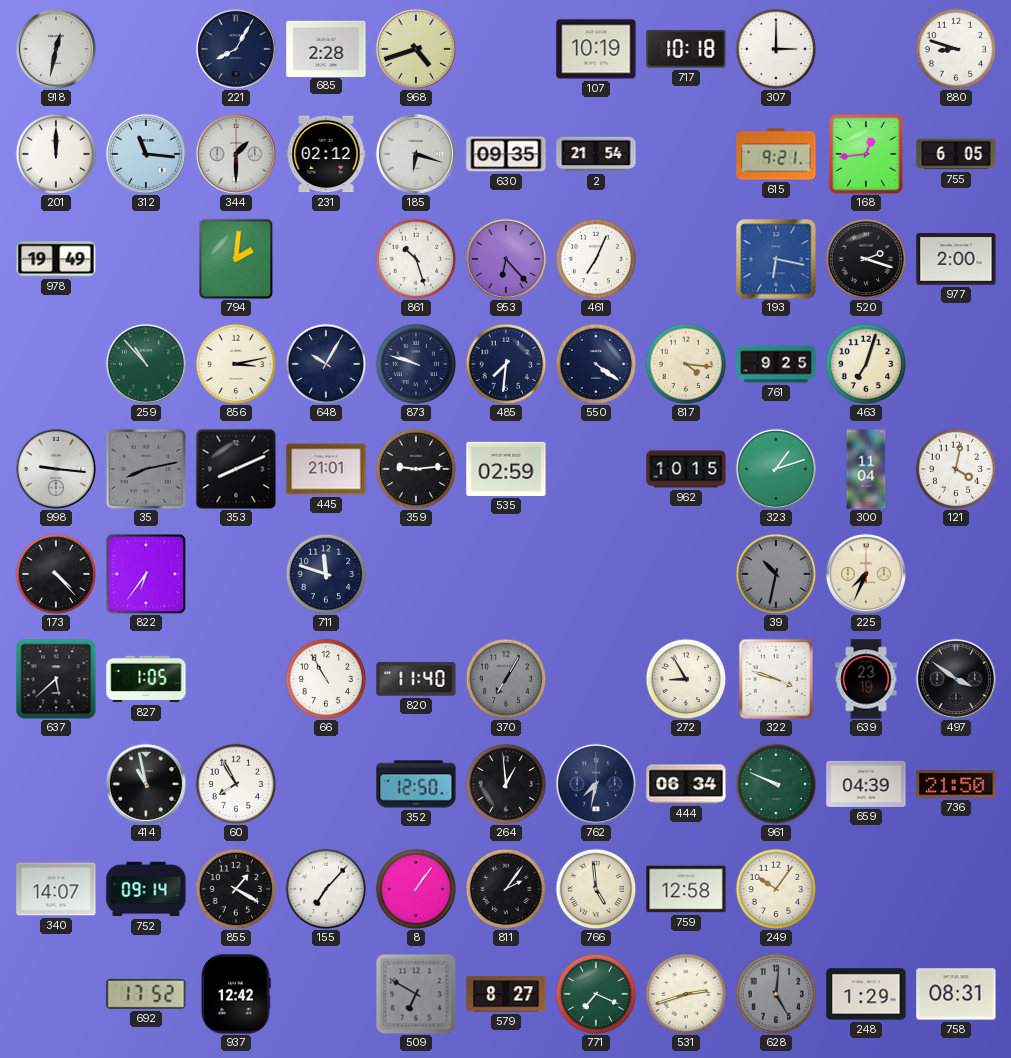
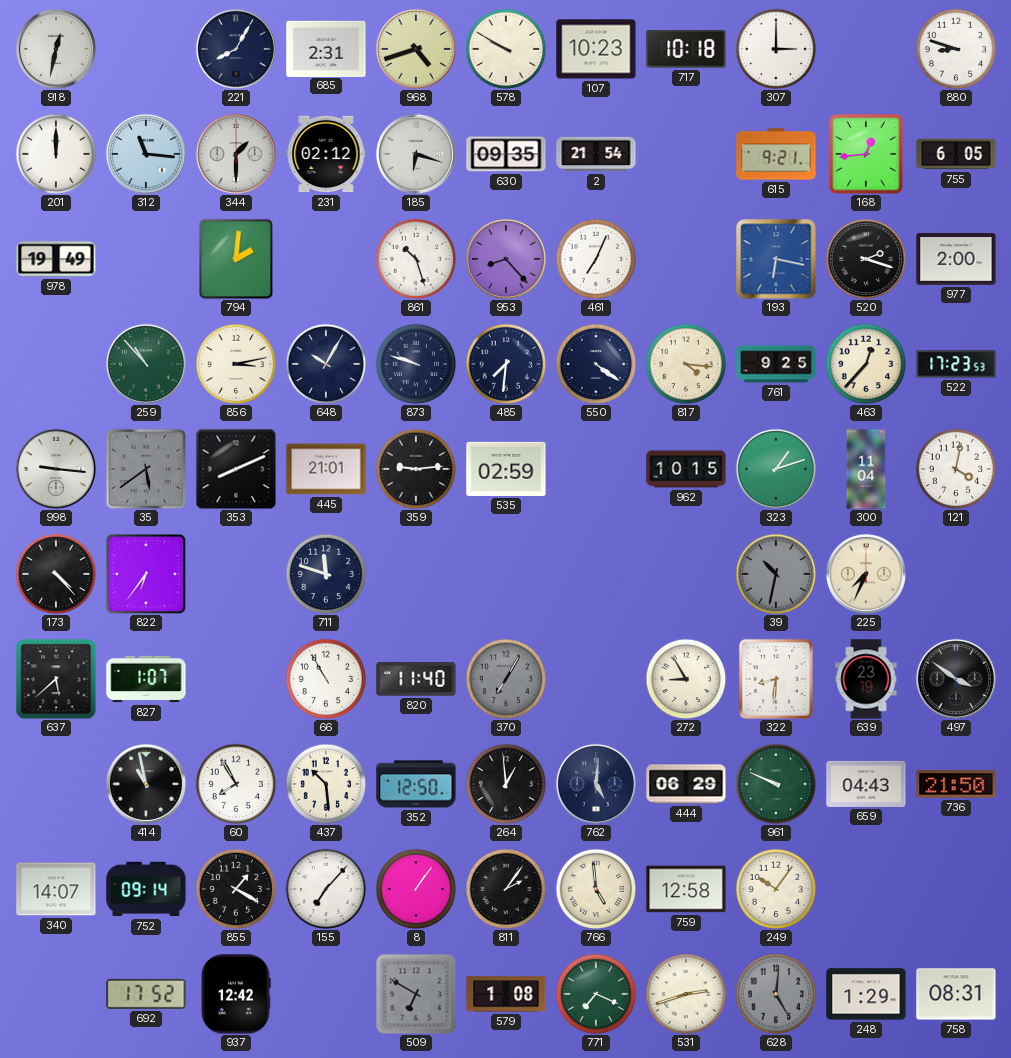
685: 2:28 -> 2:31
578: none -> 9:50
107: 10:19 -> 10:23
953: 6:23 -> 8:23
463: 7:03 -> 12:37
522: none -> 17:23
35: 8:13 -> 5:39
827: 1:05 -> 1:07
322: 3:48 -> 8:31
437: none -> 10:29
762: 7:32 -> 5:01
444: 06:34 -> 06:29
659: 04:39 -> 04:43
579: 8:27 -> 1:08
